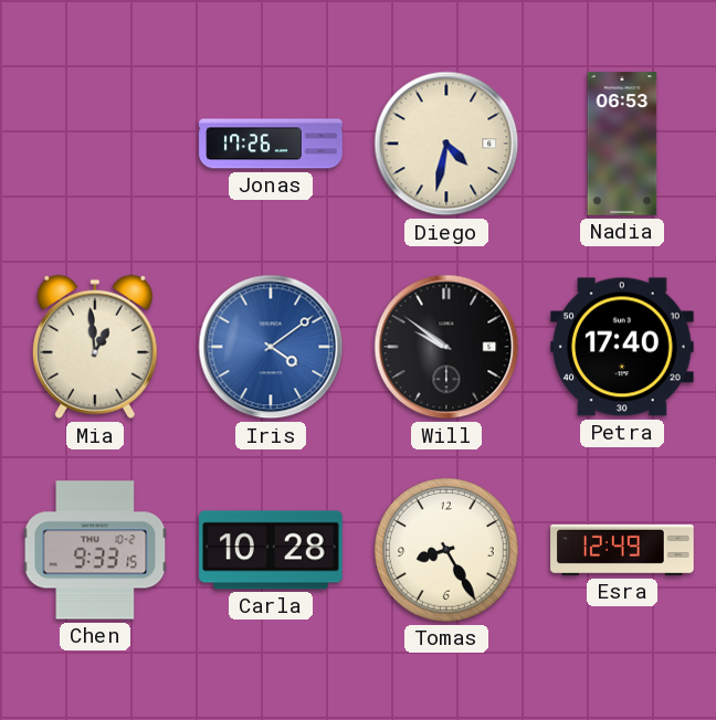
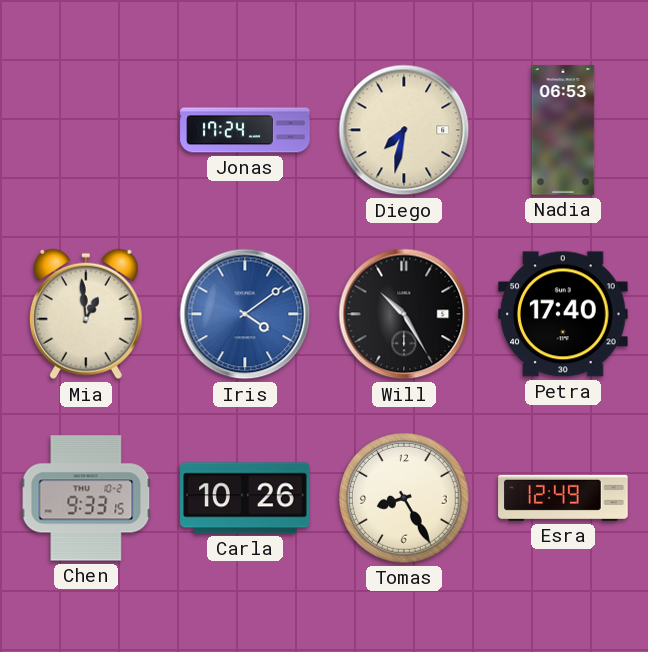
Jonas: 17:26 -> 17:24
Diego: 4:32 -> 7:32
Will: 9:51 -> 10:25
Carla: 10:28 -> 10:26
